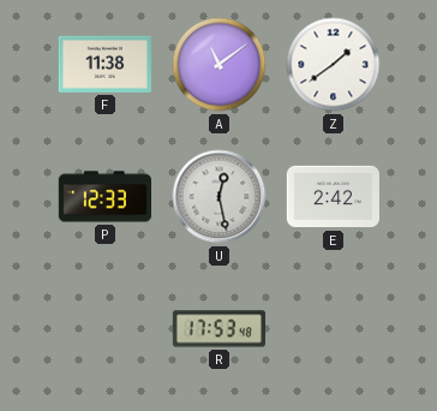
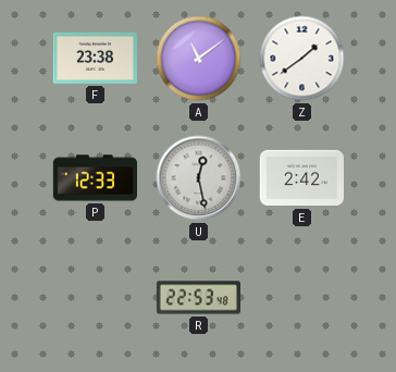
F: 11:38 -> 23:38
R: 17:53 -> 22:53
